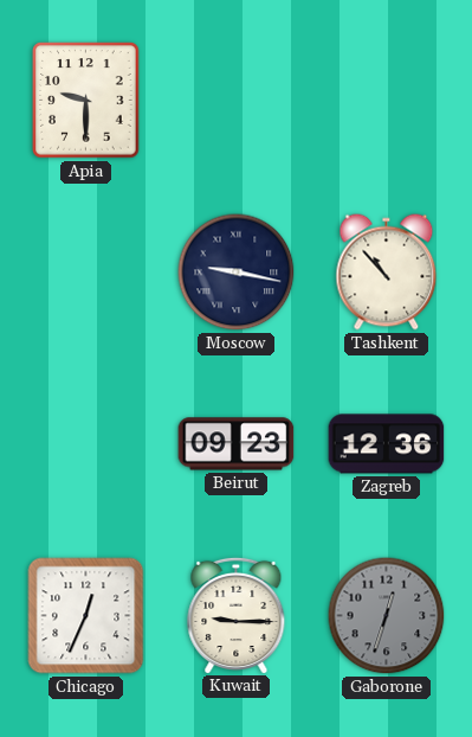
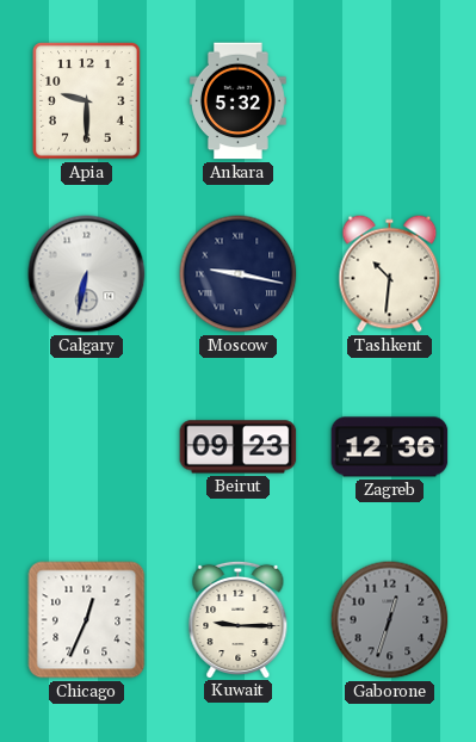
Ankara: none -> 5:32
Calgary: none -> 6:32
Tashkent: 10:53 -> 10:31
